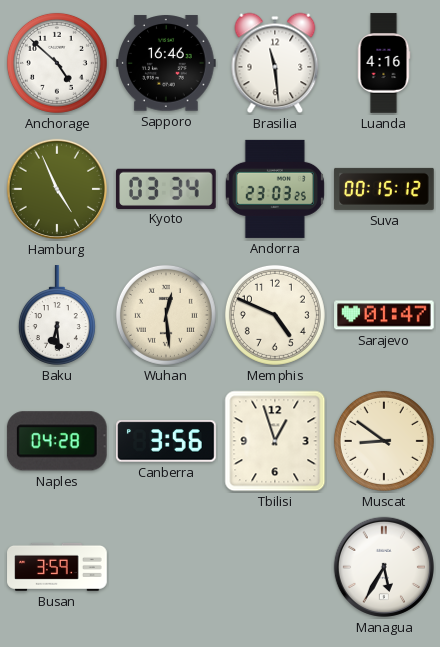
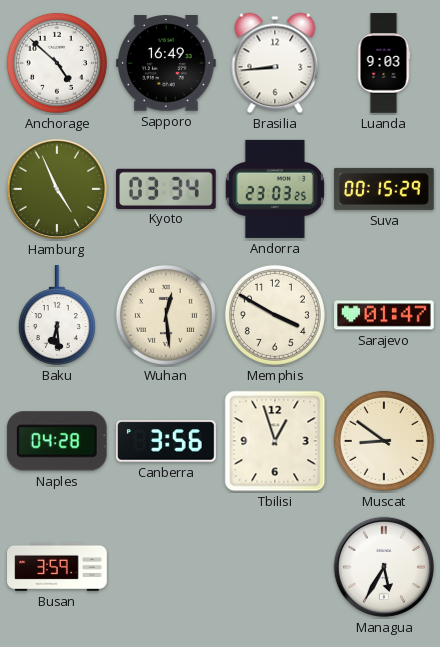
Sapporo: 16:46 -> 16:49
Brasilia: 11:29 -> 8:44
Luanda: 4:16 -> 9:03
Suva: 00:15:12 -> 00:15:29
Memphis: 4:49 -> 3:50
